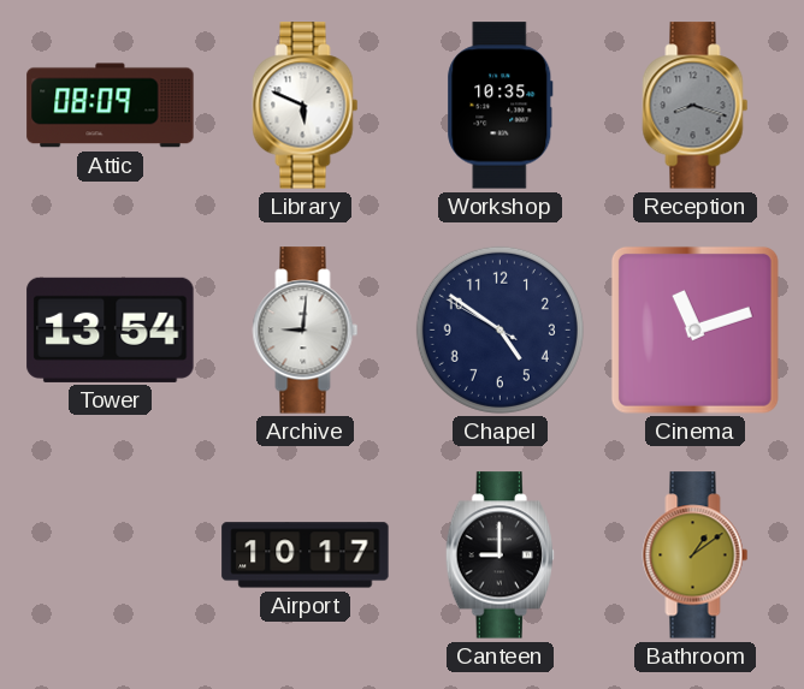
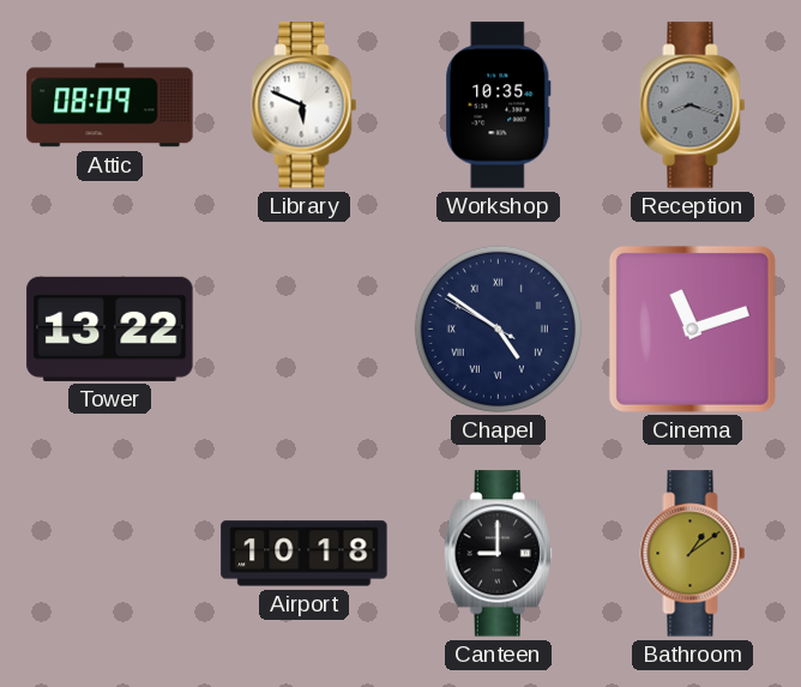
Tower: 13:54 -> 13:22
Archive: 9:01 -> none
Chapel numerals: Arabic -> Roman
Airport: 10:17 -> 10:18
